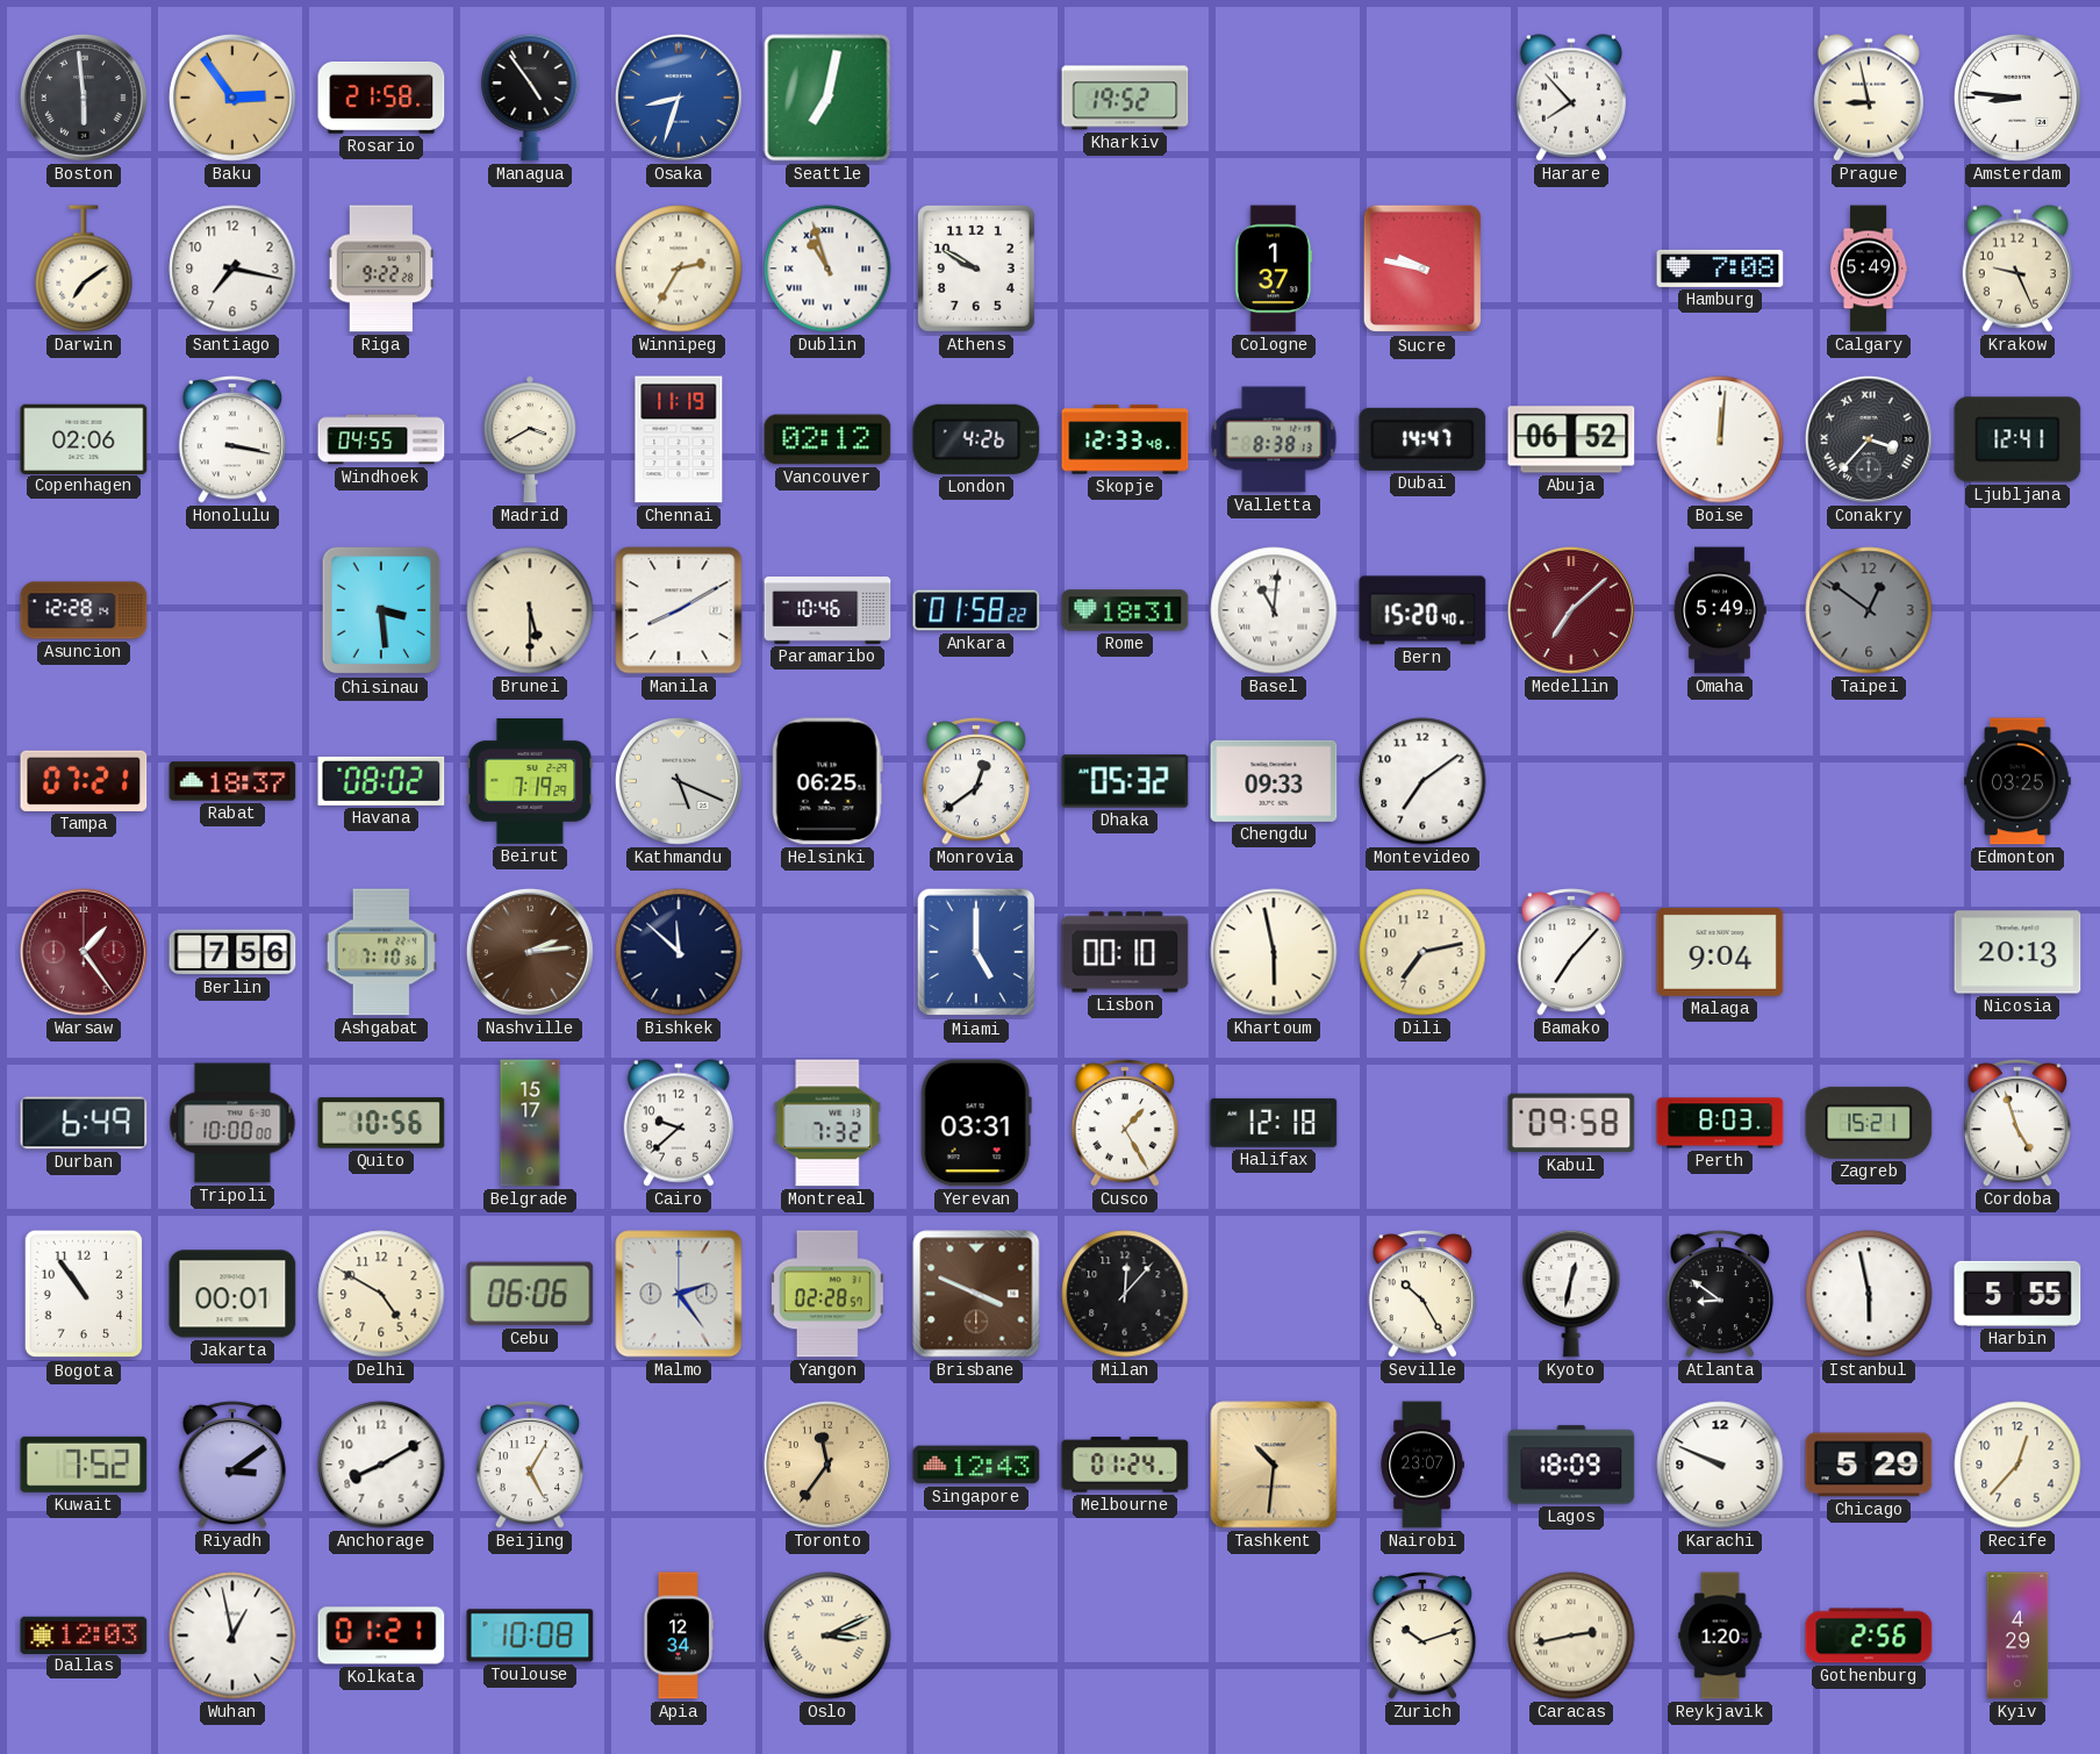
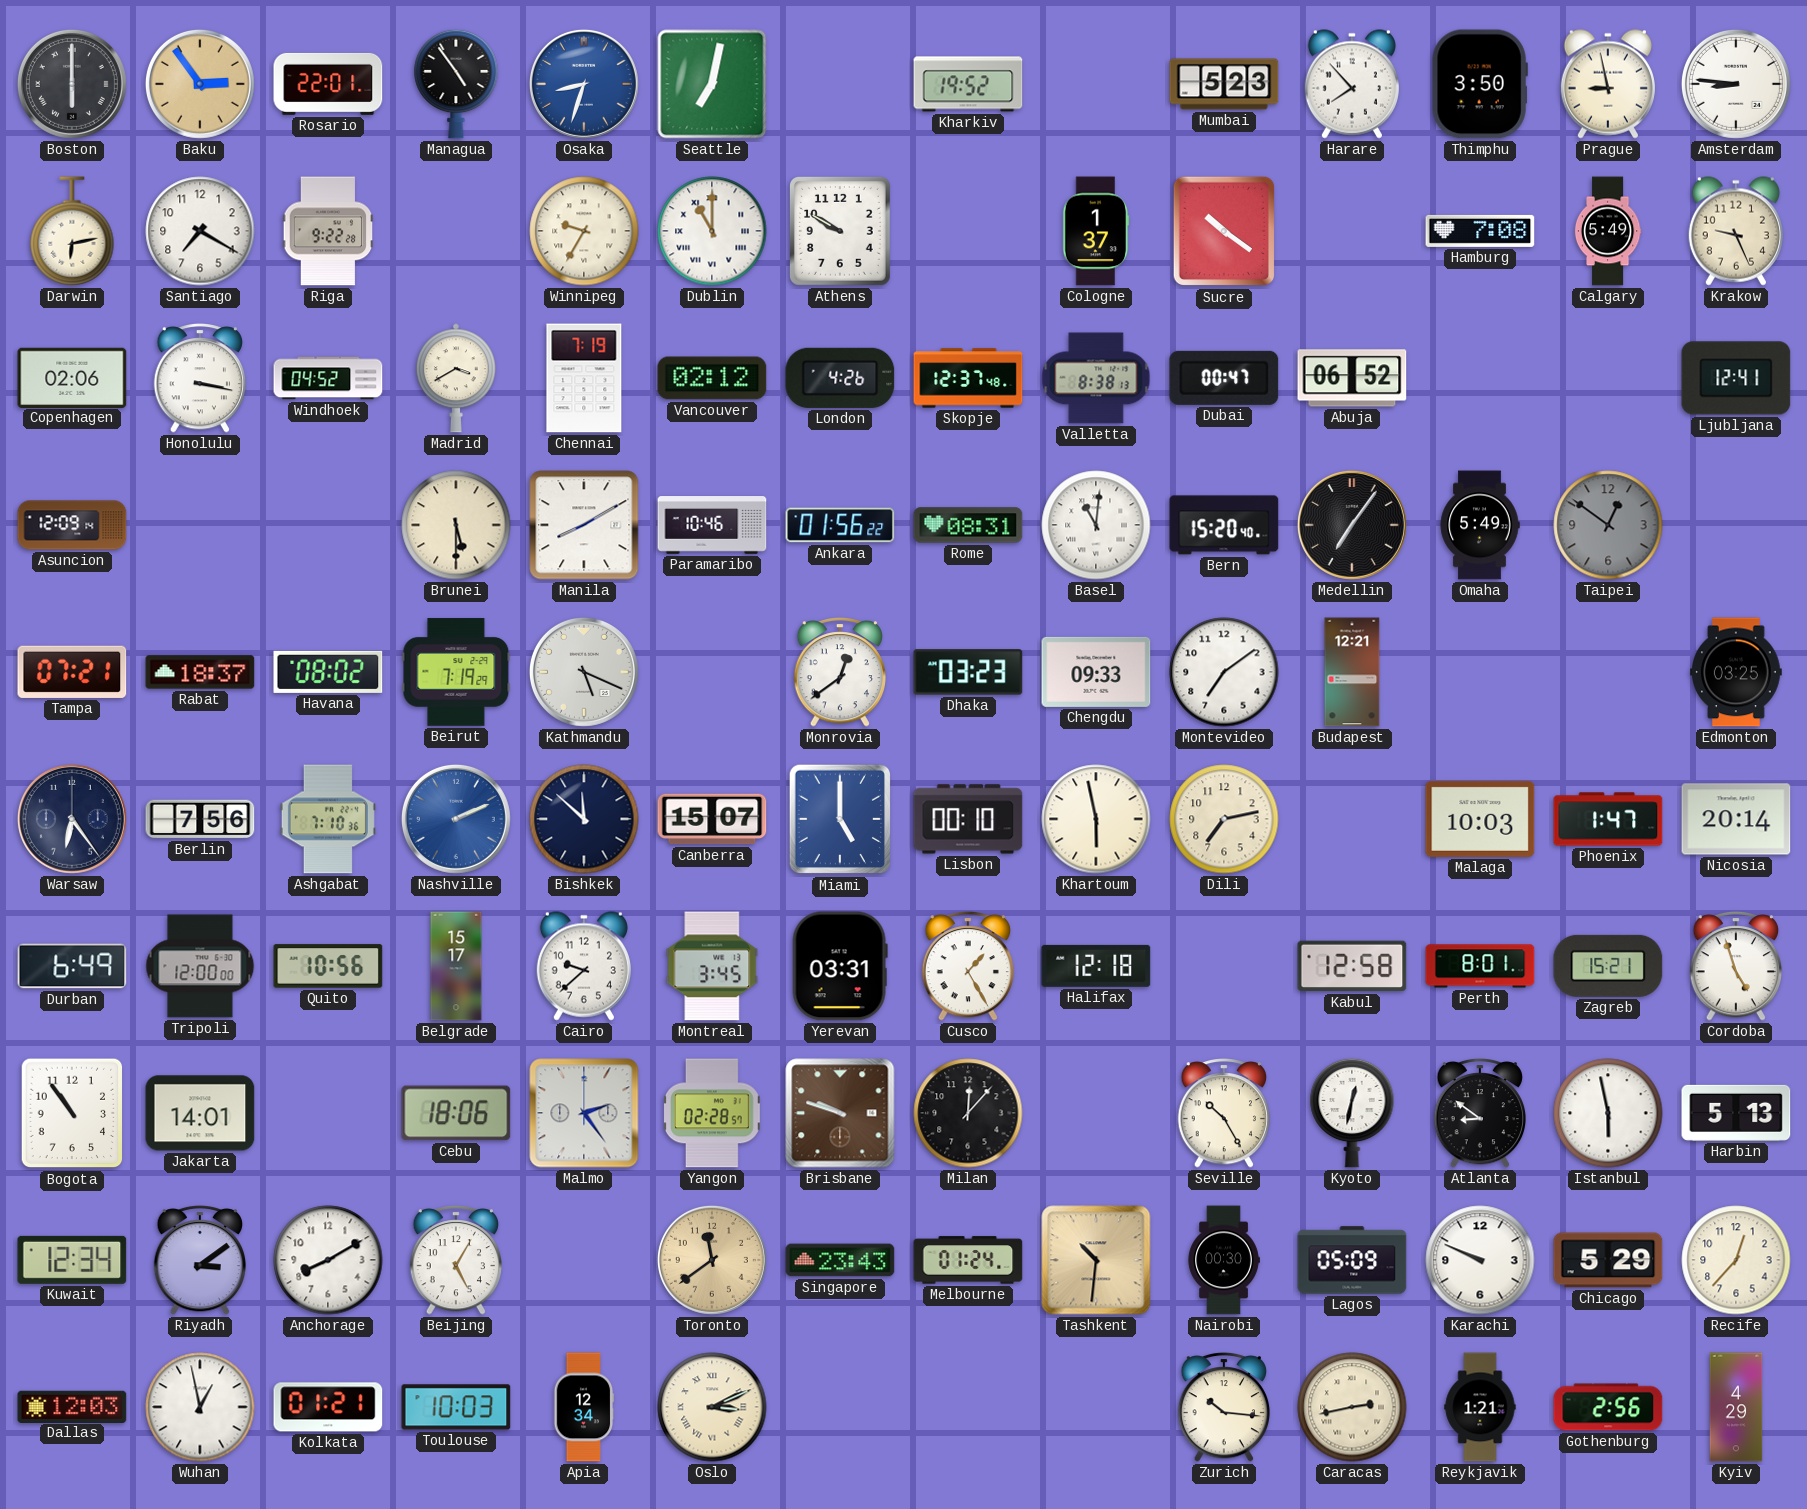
Boston: 5:59 -> 6:00
Rosario: 21:58 -> 22:01
Mumbai: none -> 5:23
Thimphu: none -> 3:50
Darwin: 7:09 -> 6:13
Santiago: 7:17 -> 7:20
Winnipeg: 2:35 -> 9:35
Dublin: 10:57 -> 11:00
Sucre: 9:47 -> 10:21
Windhoek: 04:55 -> 04:52
Chennai: 11:19 -> 7:19
Skopje: 12:33 -> 12:37
Dubai: 14:47 -> 00:47
Boise: 12:01 -> none
Conakry: 3:37 -> none
Asuncion: 12:28 -> 12:09
Chisinau: 3:29 -> none
Ankara: 01:58 -> 01:56
Rome: 18:31 -> 08:31
Medellin: 7:08 -> 7:06
Medellin dial: burgundy -> black
Helsinki: 06:25 -> none
Dhaka: 05:32 -> 03:23
Budapest: none -> 12:21
Warsaw: 1:24 -> 6:24
Warsaw dial: burgundy -> navy
Nashville: 2:14 -> 2:11
Nashville dial: brown -> blue
Canberra: none -> 15:07
Bamako: 7:07 -> none
Malaga: 9:04 -> 10:03
Phoenix: none -> 1:47
Nicosia: 20:13 -> 20:14
Tripoli: 10:00 -> 12:00
Montreal: 7:32 -> 3:45
Kabul: 09:58 -> 12:58
Perth: 8:03 -> 8:01
Jakarta: 00:01 -> 14:01
Delhi: 4:50 -> none
Cebu: 06:06 -> 18:06
Brisbane: 3:49 -> 9:48
Harbin: 5:55 -> 5:13
Kuwait: 7:52 -> 12:34
Toronto: 11:36 -> 11:39
Singapore: 12:43 -> 23:43
Nairobi: 23:07 -> 00:30
Lagos: 18:09 -> 05:09
Toulouse: 10:08 -> 10:03
Zurich: 10:12 -> 10:16
Reykjavik: 1:20 -> 1:21
